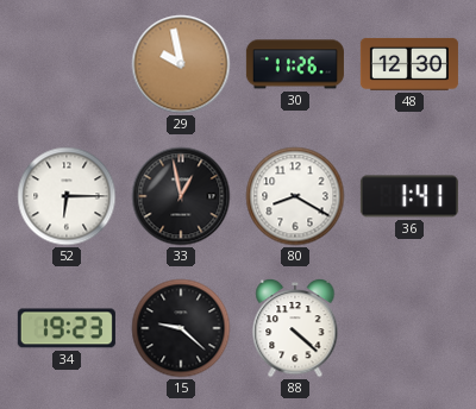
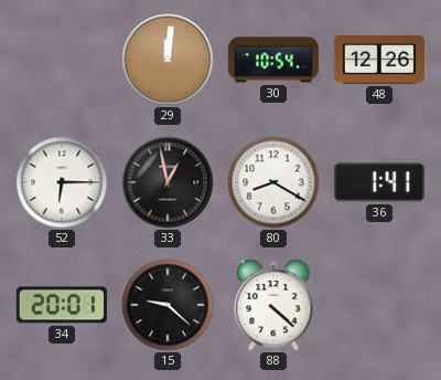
29: 9:58 -> 12:01
30: 11:26 -> 10:54
48: 12:30 -> 12:26
34: 19:23 -> 20:01
